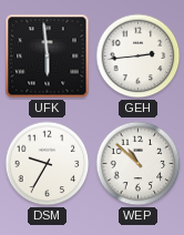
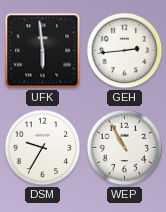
WEP: 10:52 -> 10:55
